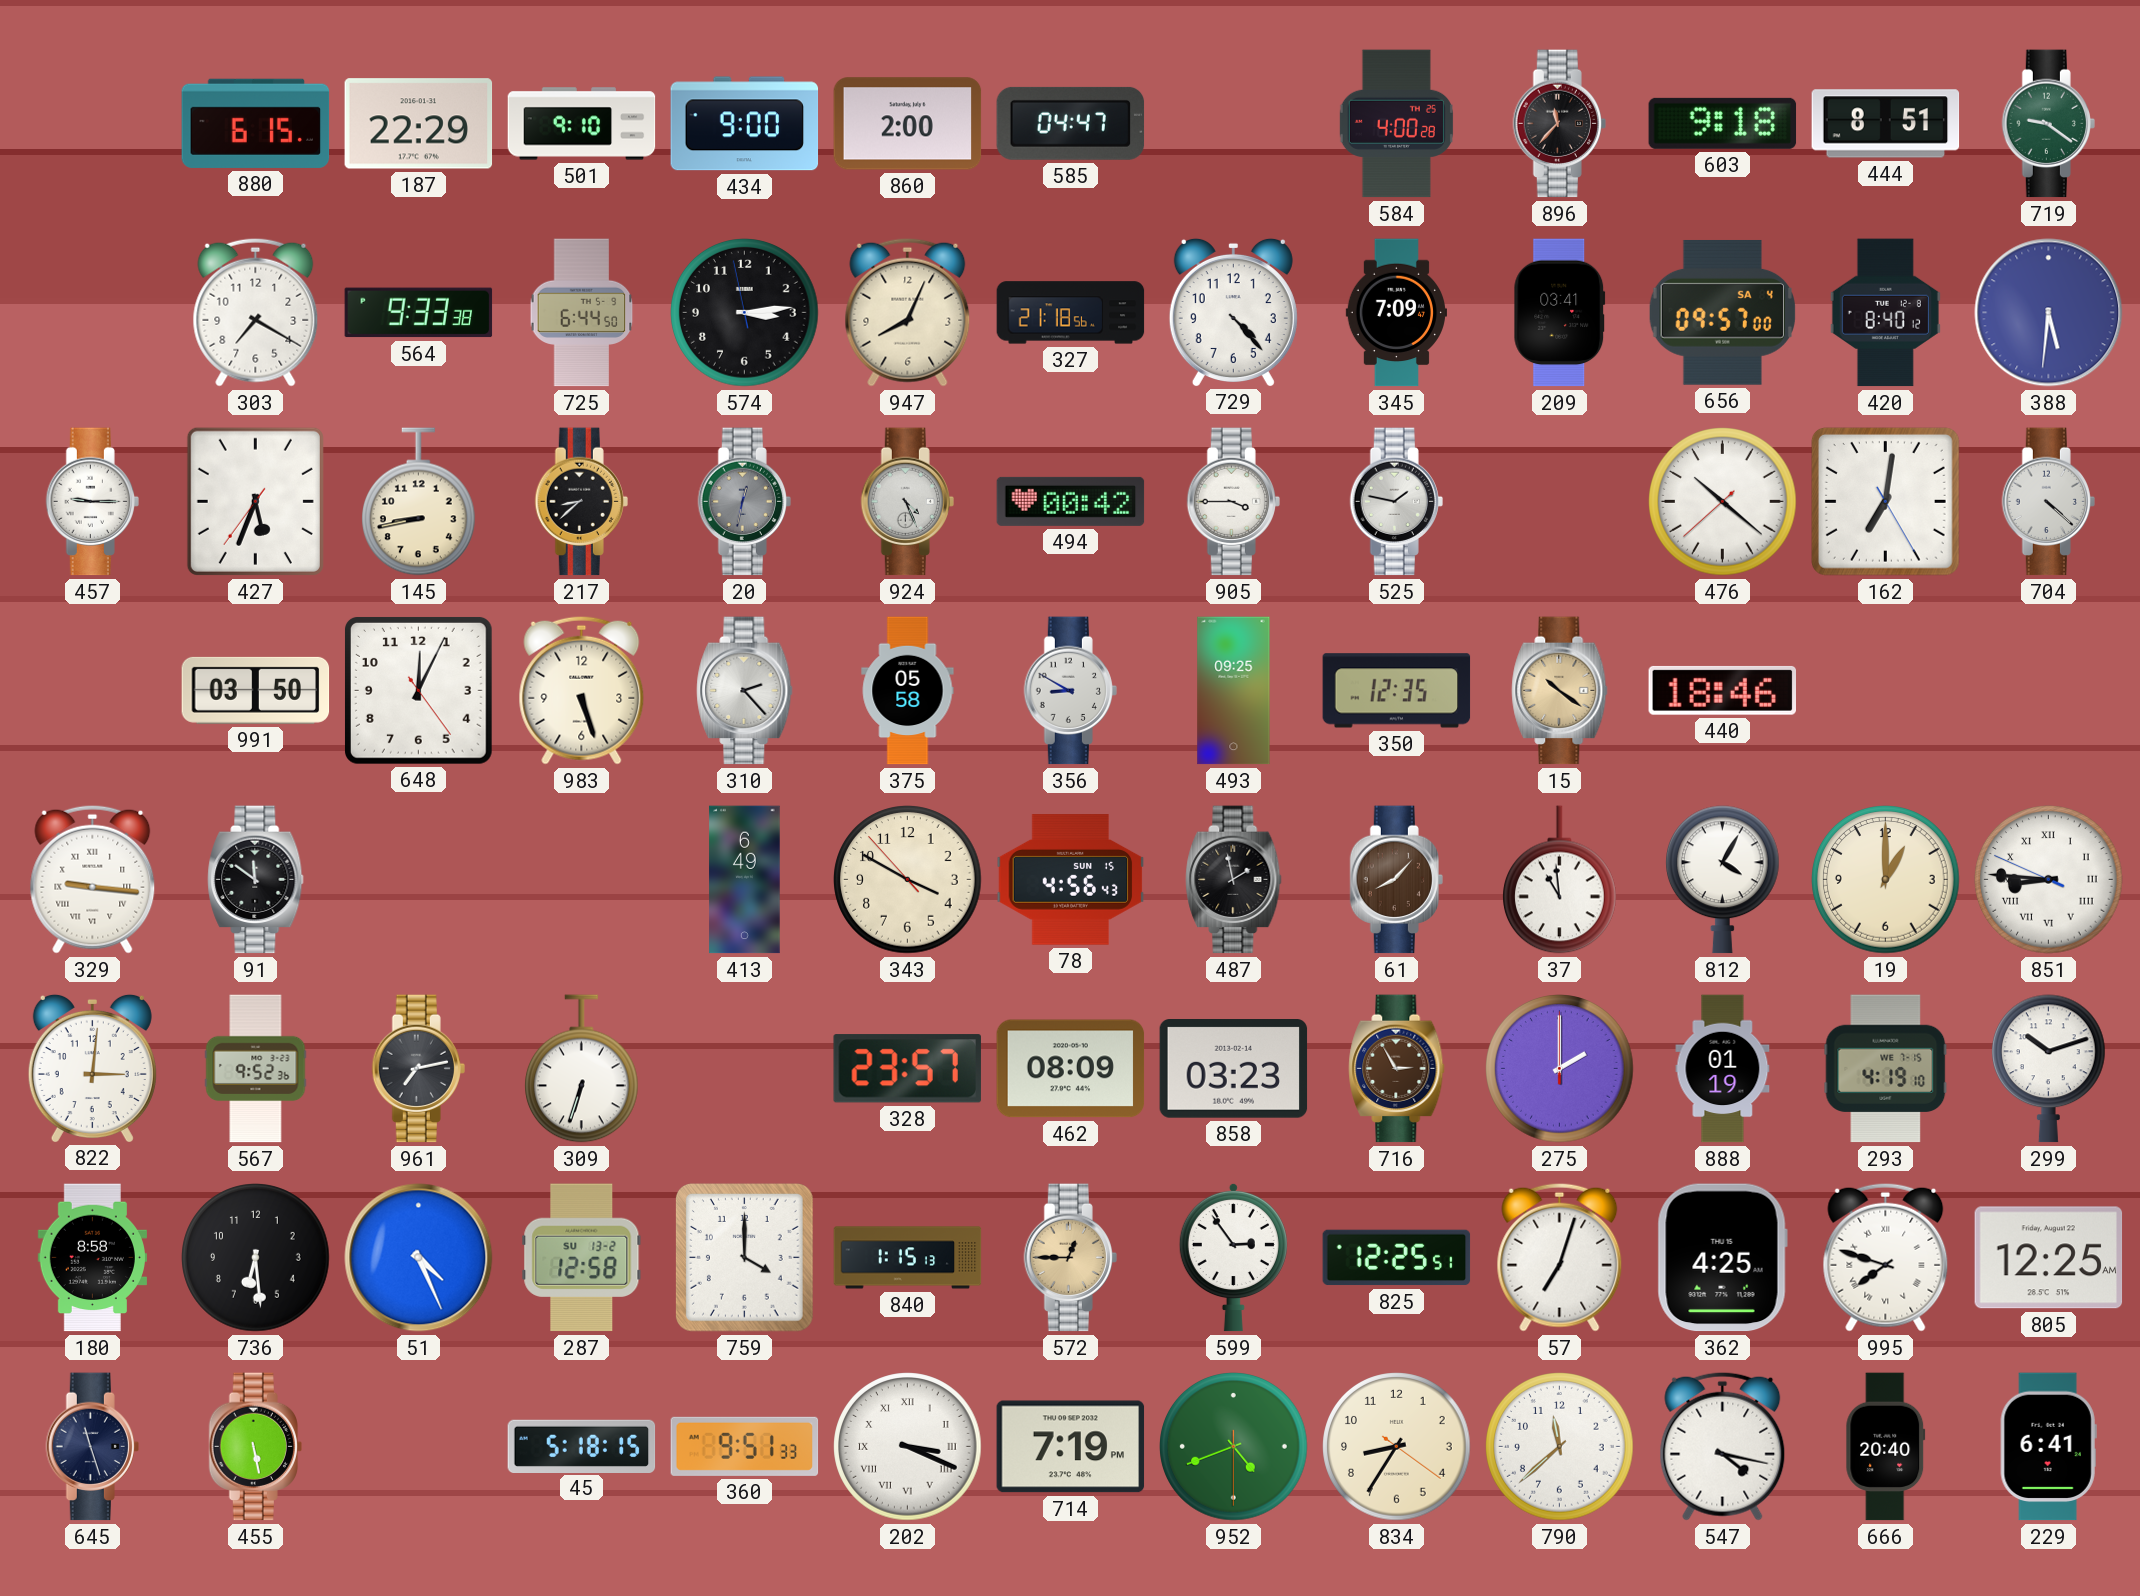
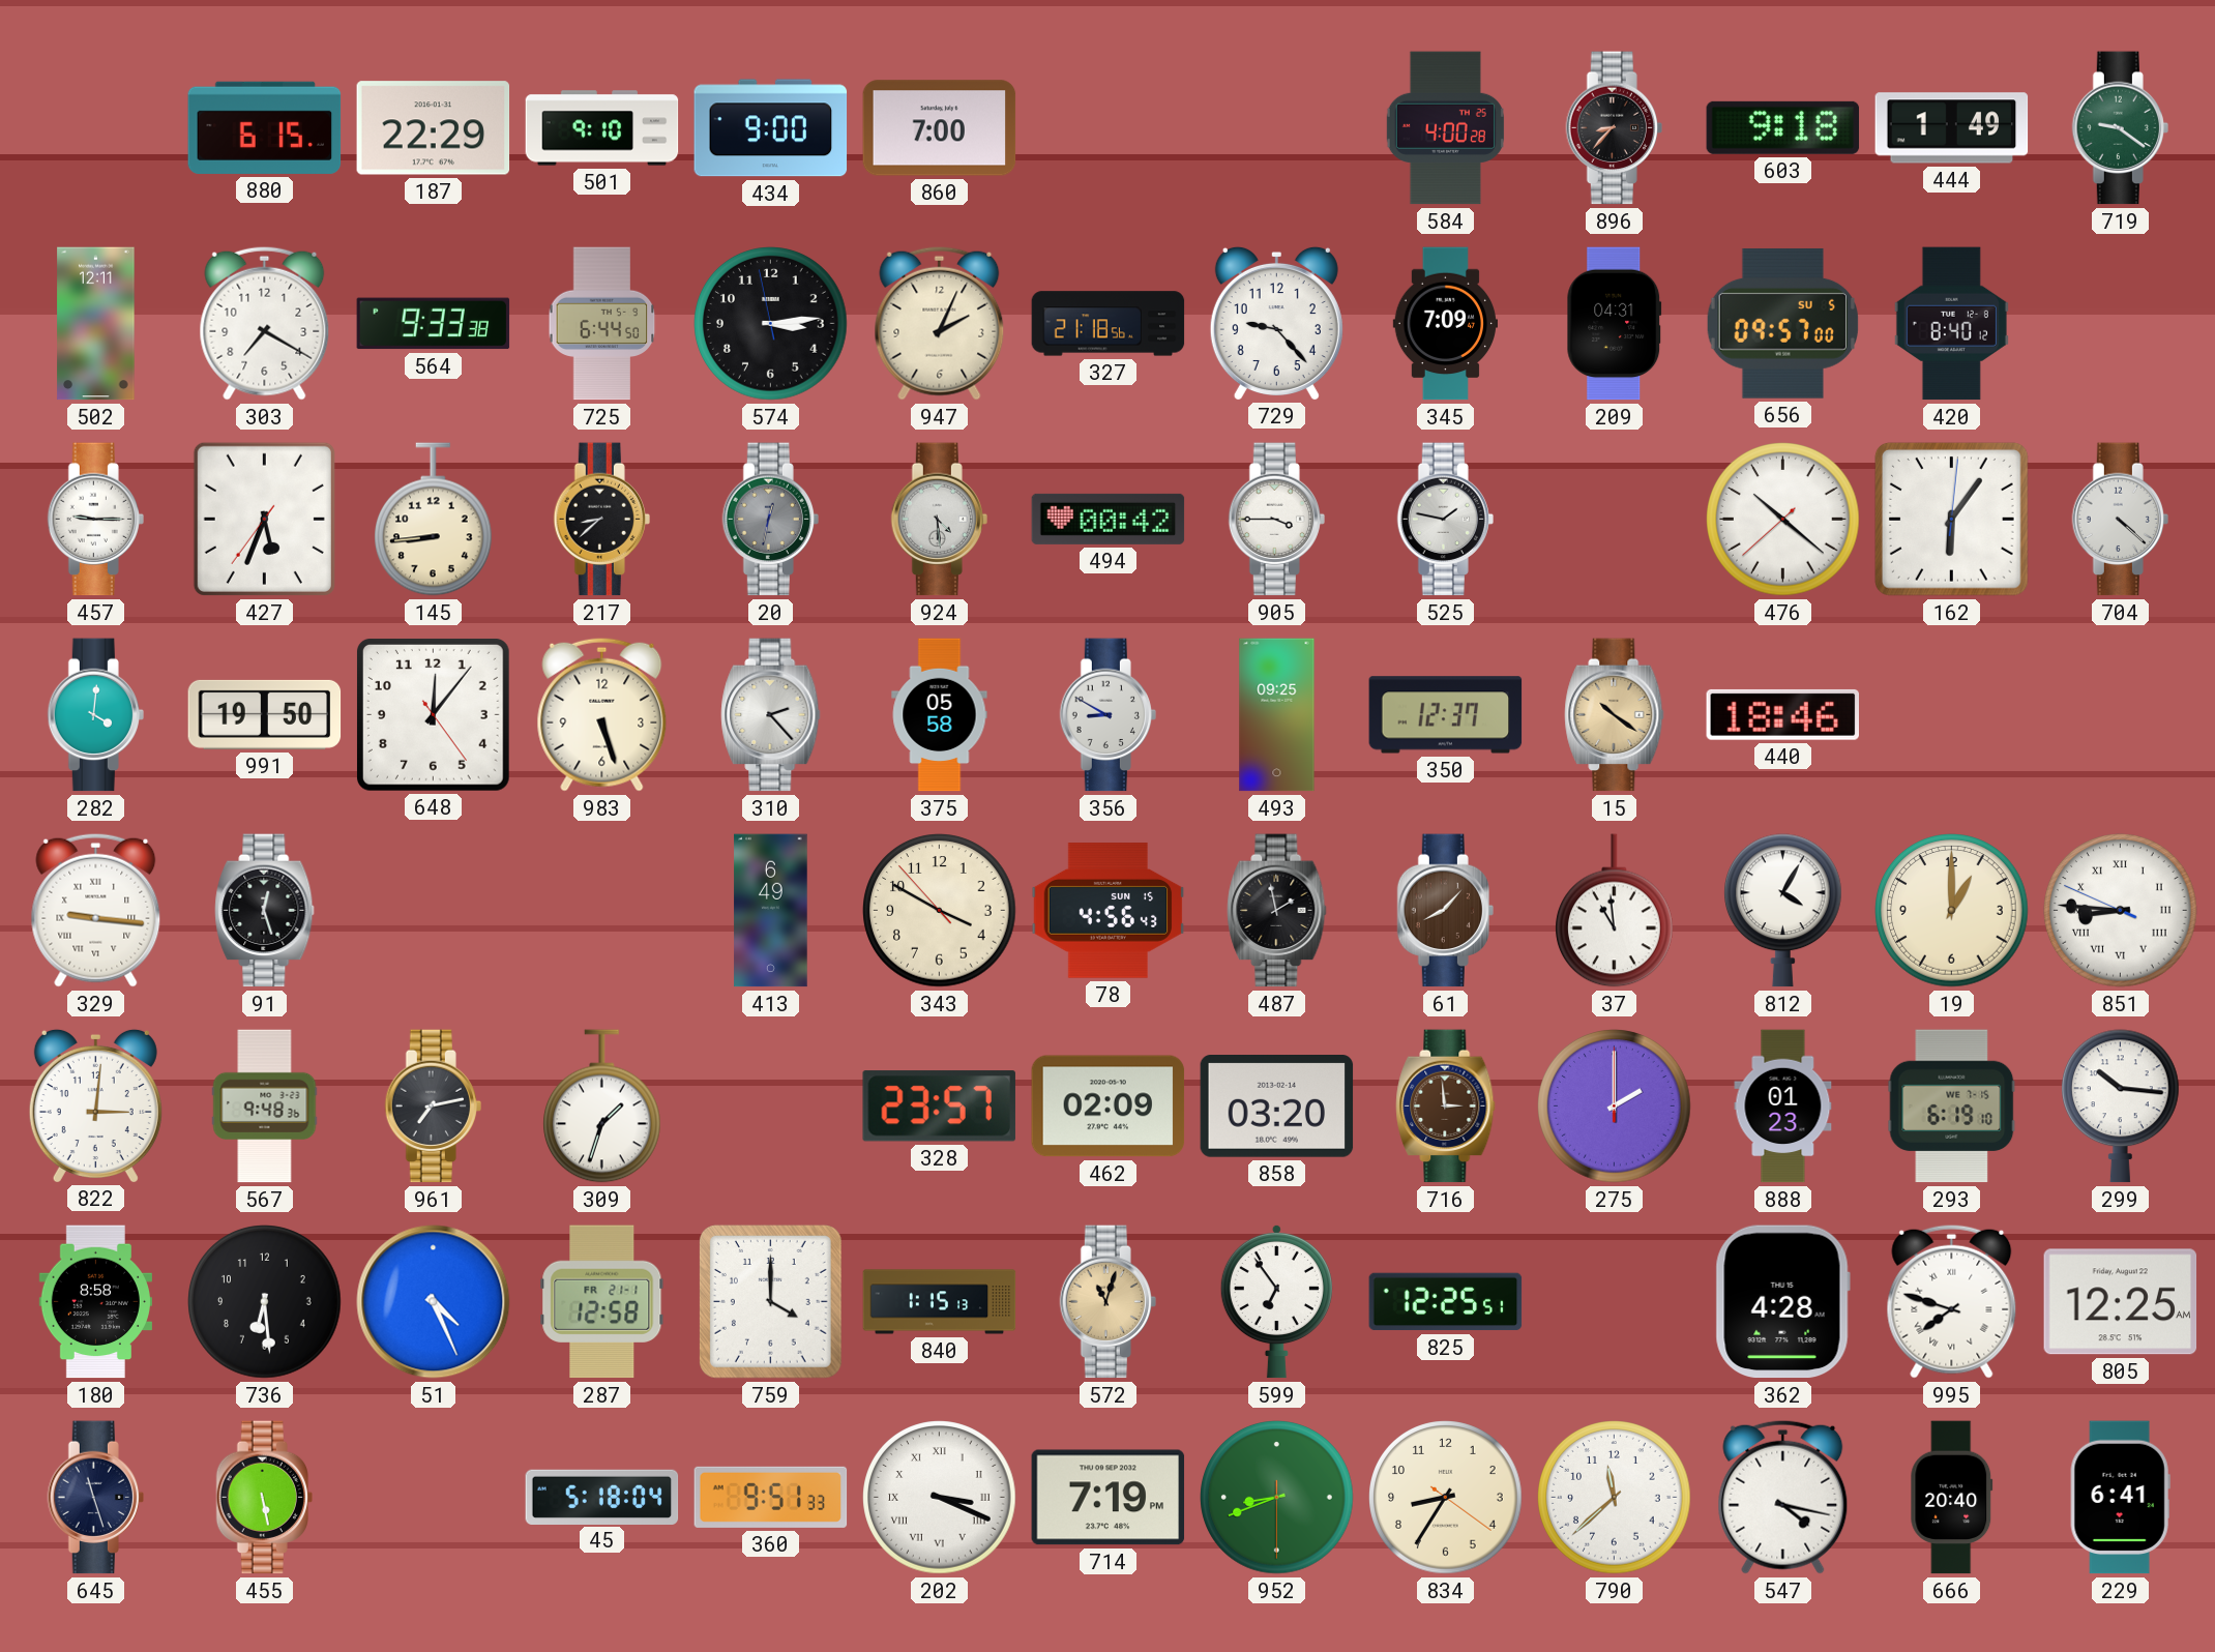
860: 2:00 -> 7:00
585: 04:47 -> none
896: 11:37 -> 8:37
444: 8:51 -> 1:49
502: none -> 12:11
947: 8:04 -> 2:04
729: 4:23 -> 9:23
209: 03:41 -> 04:31
656 date: SA 4 -> SU 5
388: 5:31 -> none
145: 8:43 -> 8:44
924: 4:26 -> 4:29
162: 7:01 -> 6:06
282: none -> 4:01
991: 03:50 -> 19:50
648: 12:04 -> 12:06
350: 12:35 -> 12:37
91: 11:51 -> 12:27
567: 9:52 -> 9:48
309: 6:33 -> 1:33
462: 08:09 -> 02:09
858: 03:23 -> 03:20
716: 2:55 -> 2:59
888: 01:19 -> 01:23
293: 4:19 -> 6:19
299: 10:12 -> 10:16
287 date: SU 13-2 -> FR 21-1
572: 12:45 -> 11:03
599: 2:54 -> 6:54
57: 7:03 -> none
362: 4:25 -> 4:28
45: 5:18:15 -> 5:18:04
952: 4:41 -> 8:41
